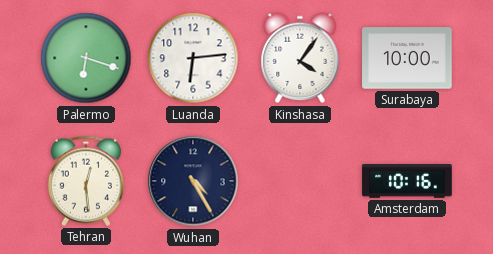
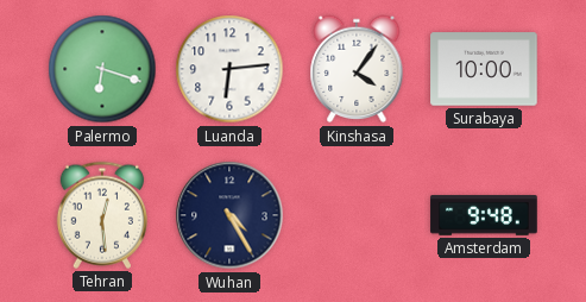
Amsterdam: 10:16 -> 9:48
